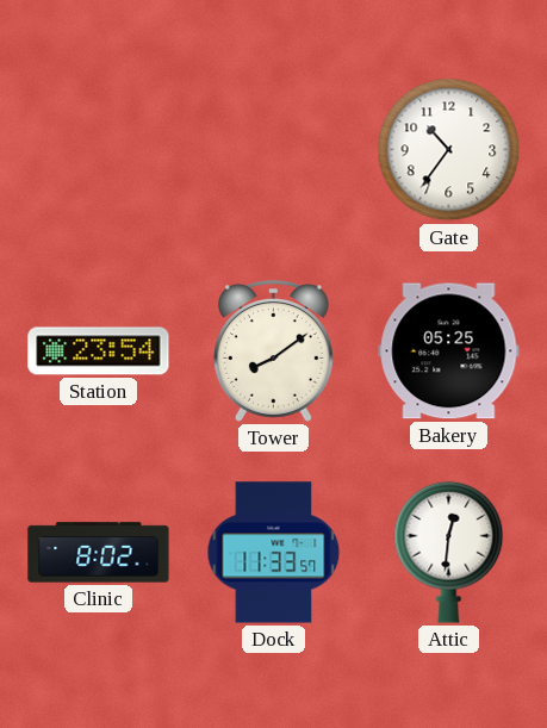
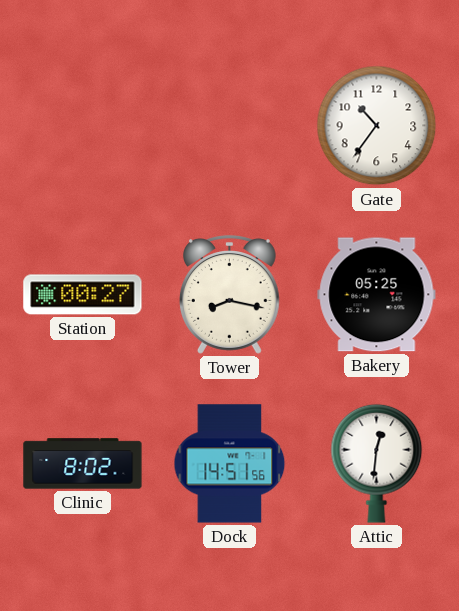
Station: 23:54 -> 00:27
Tower: 8:09 -> 8:17
Dock: 11:33 -> 14:51
